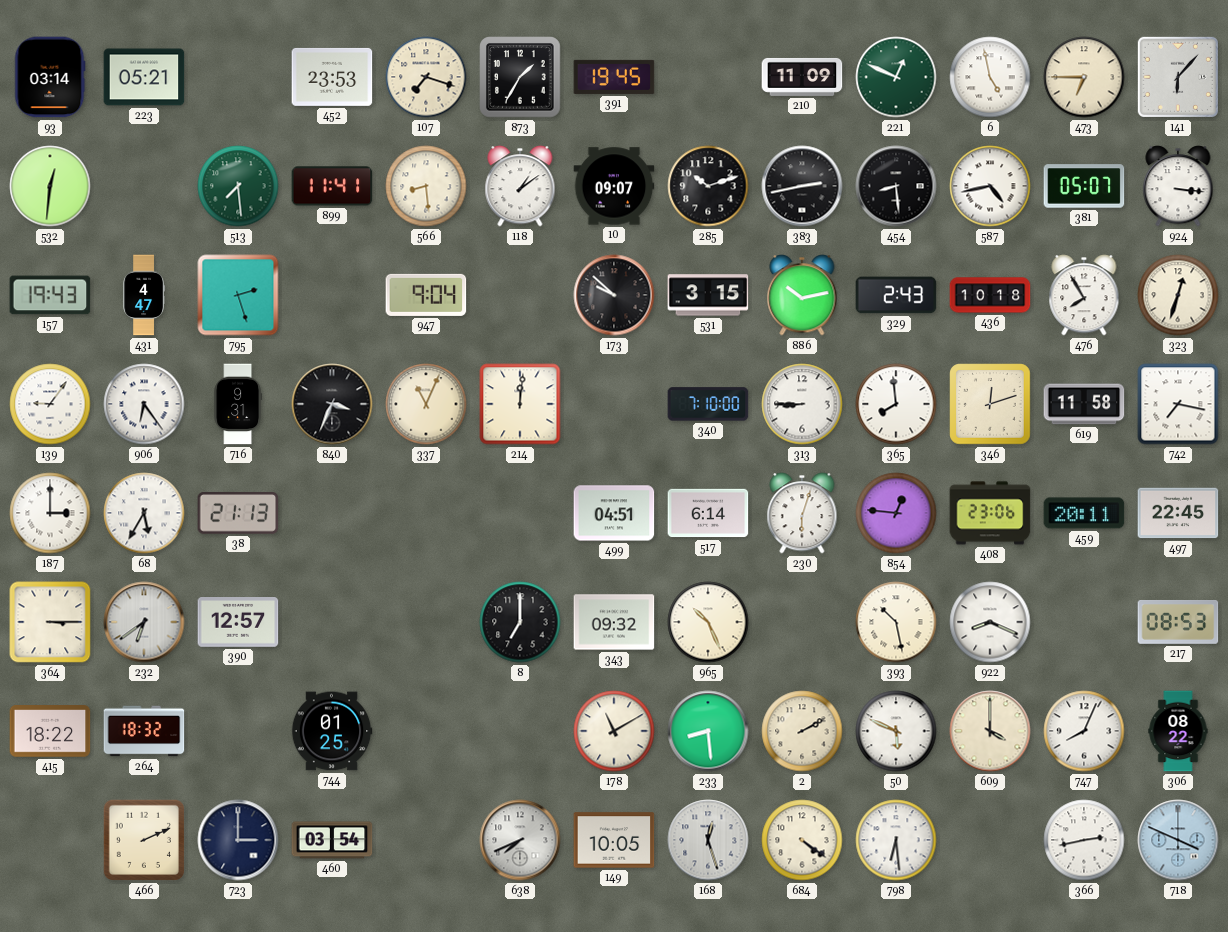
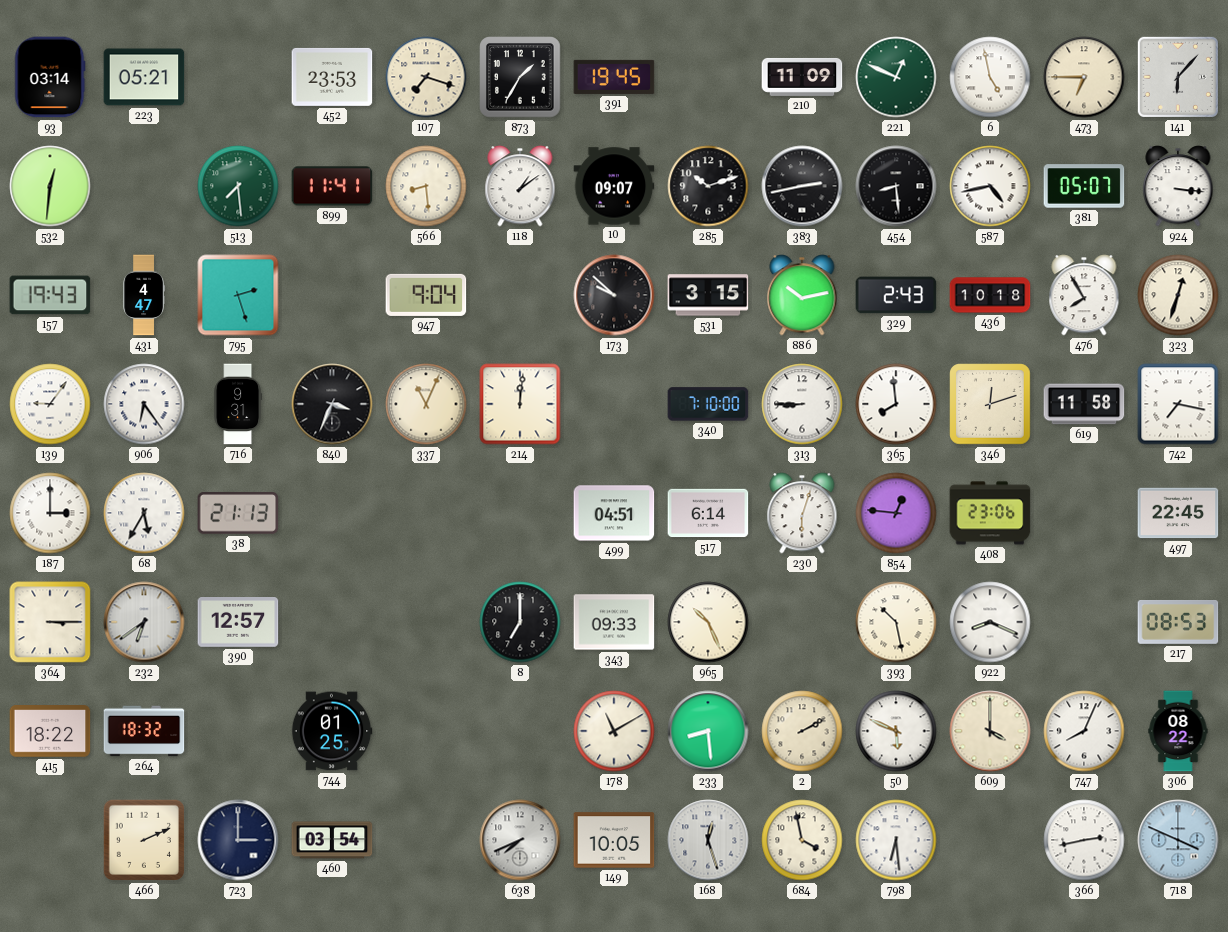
459: 20:11 -> none
343: 09:32 -> 09:33
684: 4:21 -> 3:58
